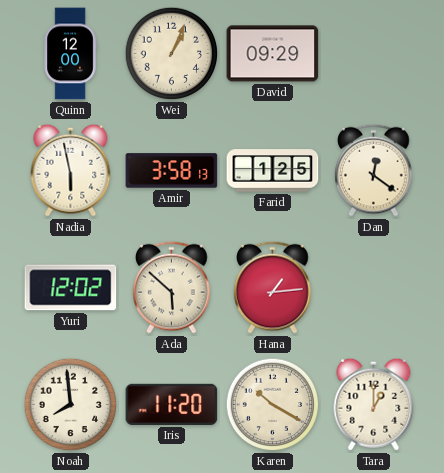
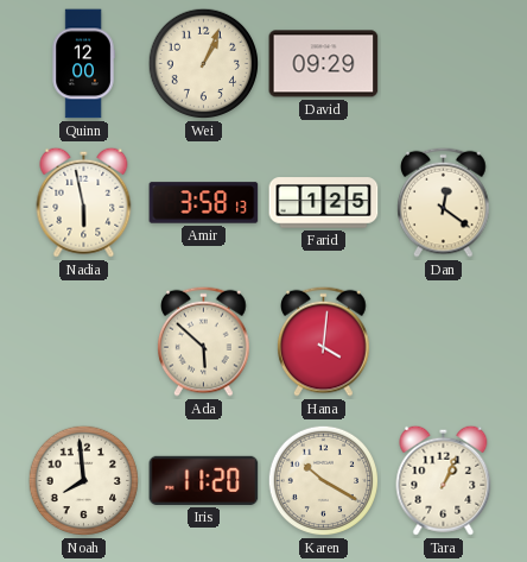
Yuri: 12:02 -> none
Hana: 1:14 -> 4:01
Tara: 1:00 -> 1:04
